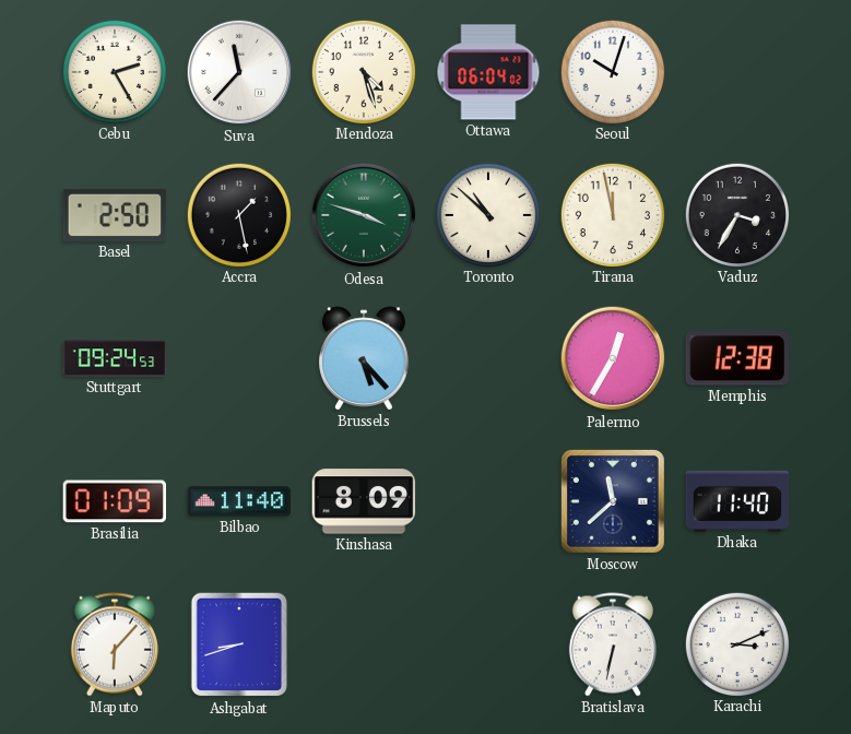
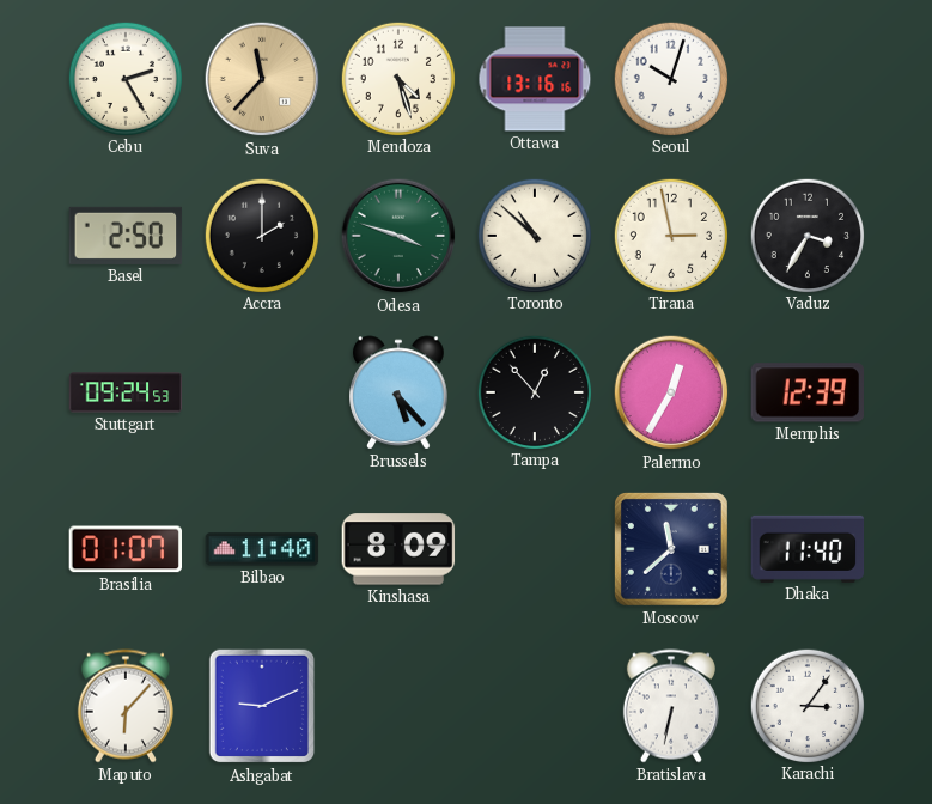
Suva dial: white -> champagne
Ottawa: 06:04 -> 13:16
Accra: 1:28 -> 2:00
Tirana: 11:58 -> 2:58
Tampa: none -> 12:53
Memphis: 12:38 -> 12:39
Brasilia: 01:09 -> 01:07
Ashgabat: 8:42 -> 9:11
Karachi: 3:11 -> 3:06
